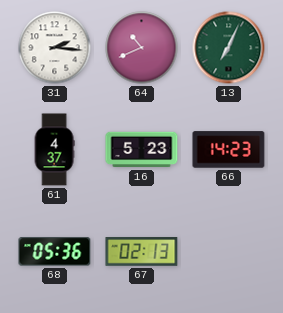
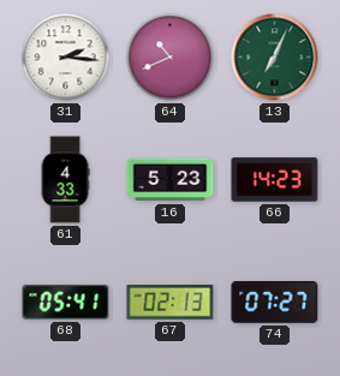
61: 4:37 -> 4:33
68: 05:36 -> 05:41
74: none -> 07:27
